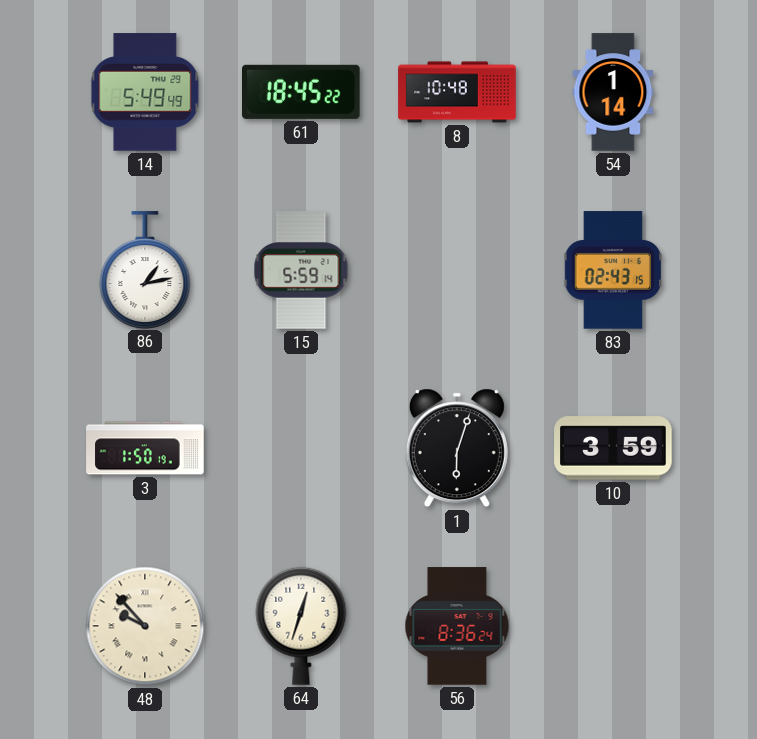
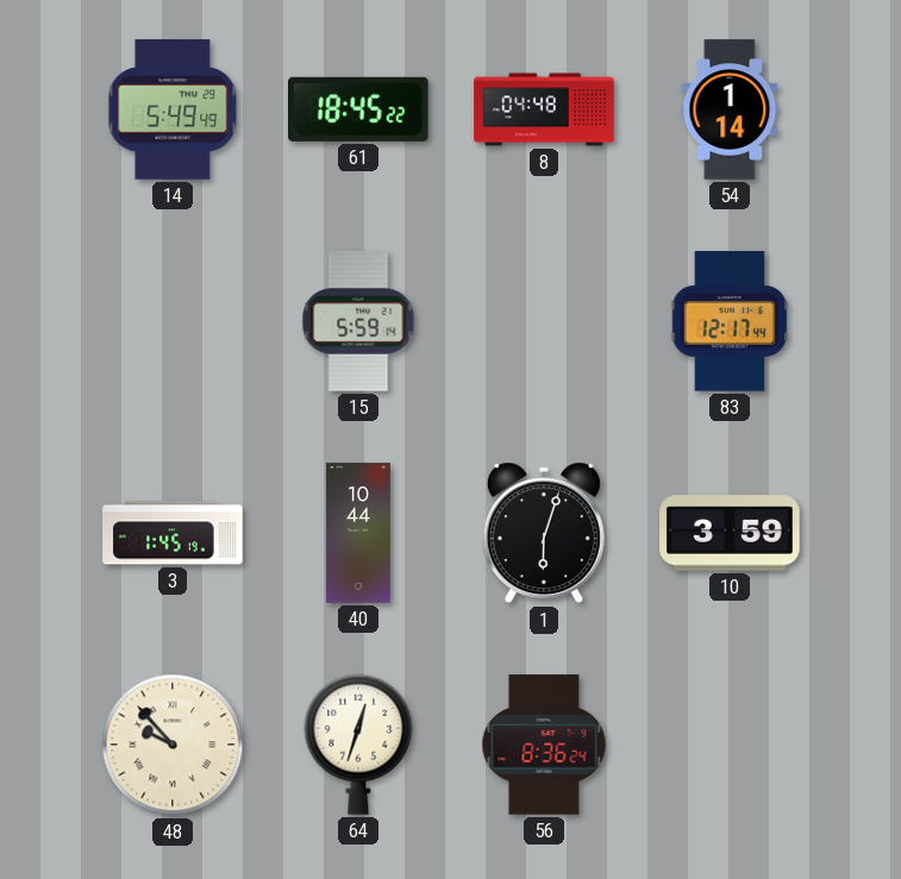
8: 10:48 -> 04:48
86: 1:13 -> none
83: 02:43 -> 12:17
3: 1:50 -> 1:45
40: none -> 10:44
